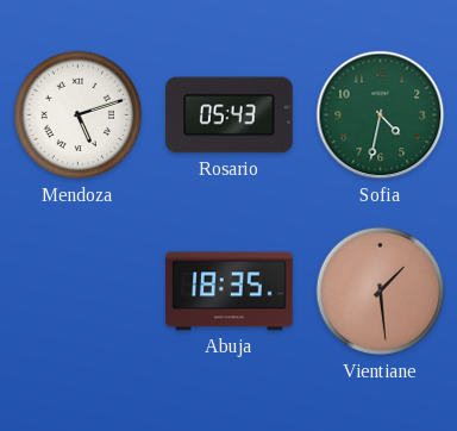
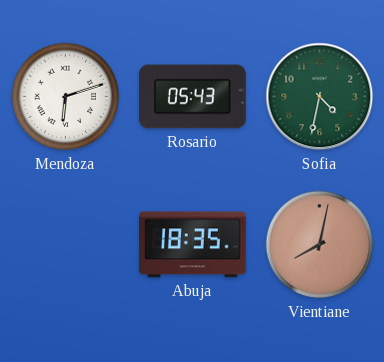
Mendoza: 5:12 -> 6:12
Vientiane: 1:29 -> 8:02
